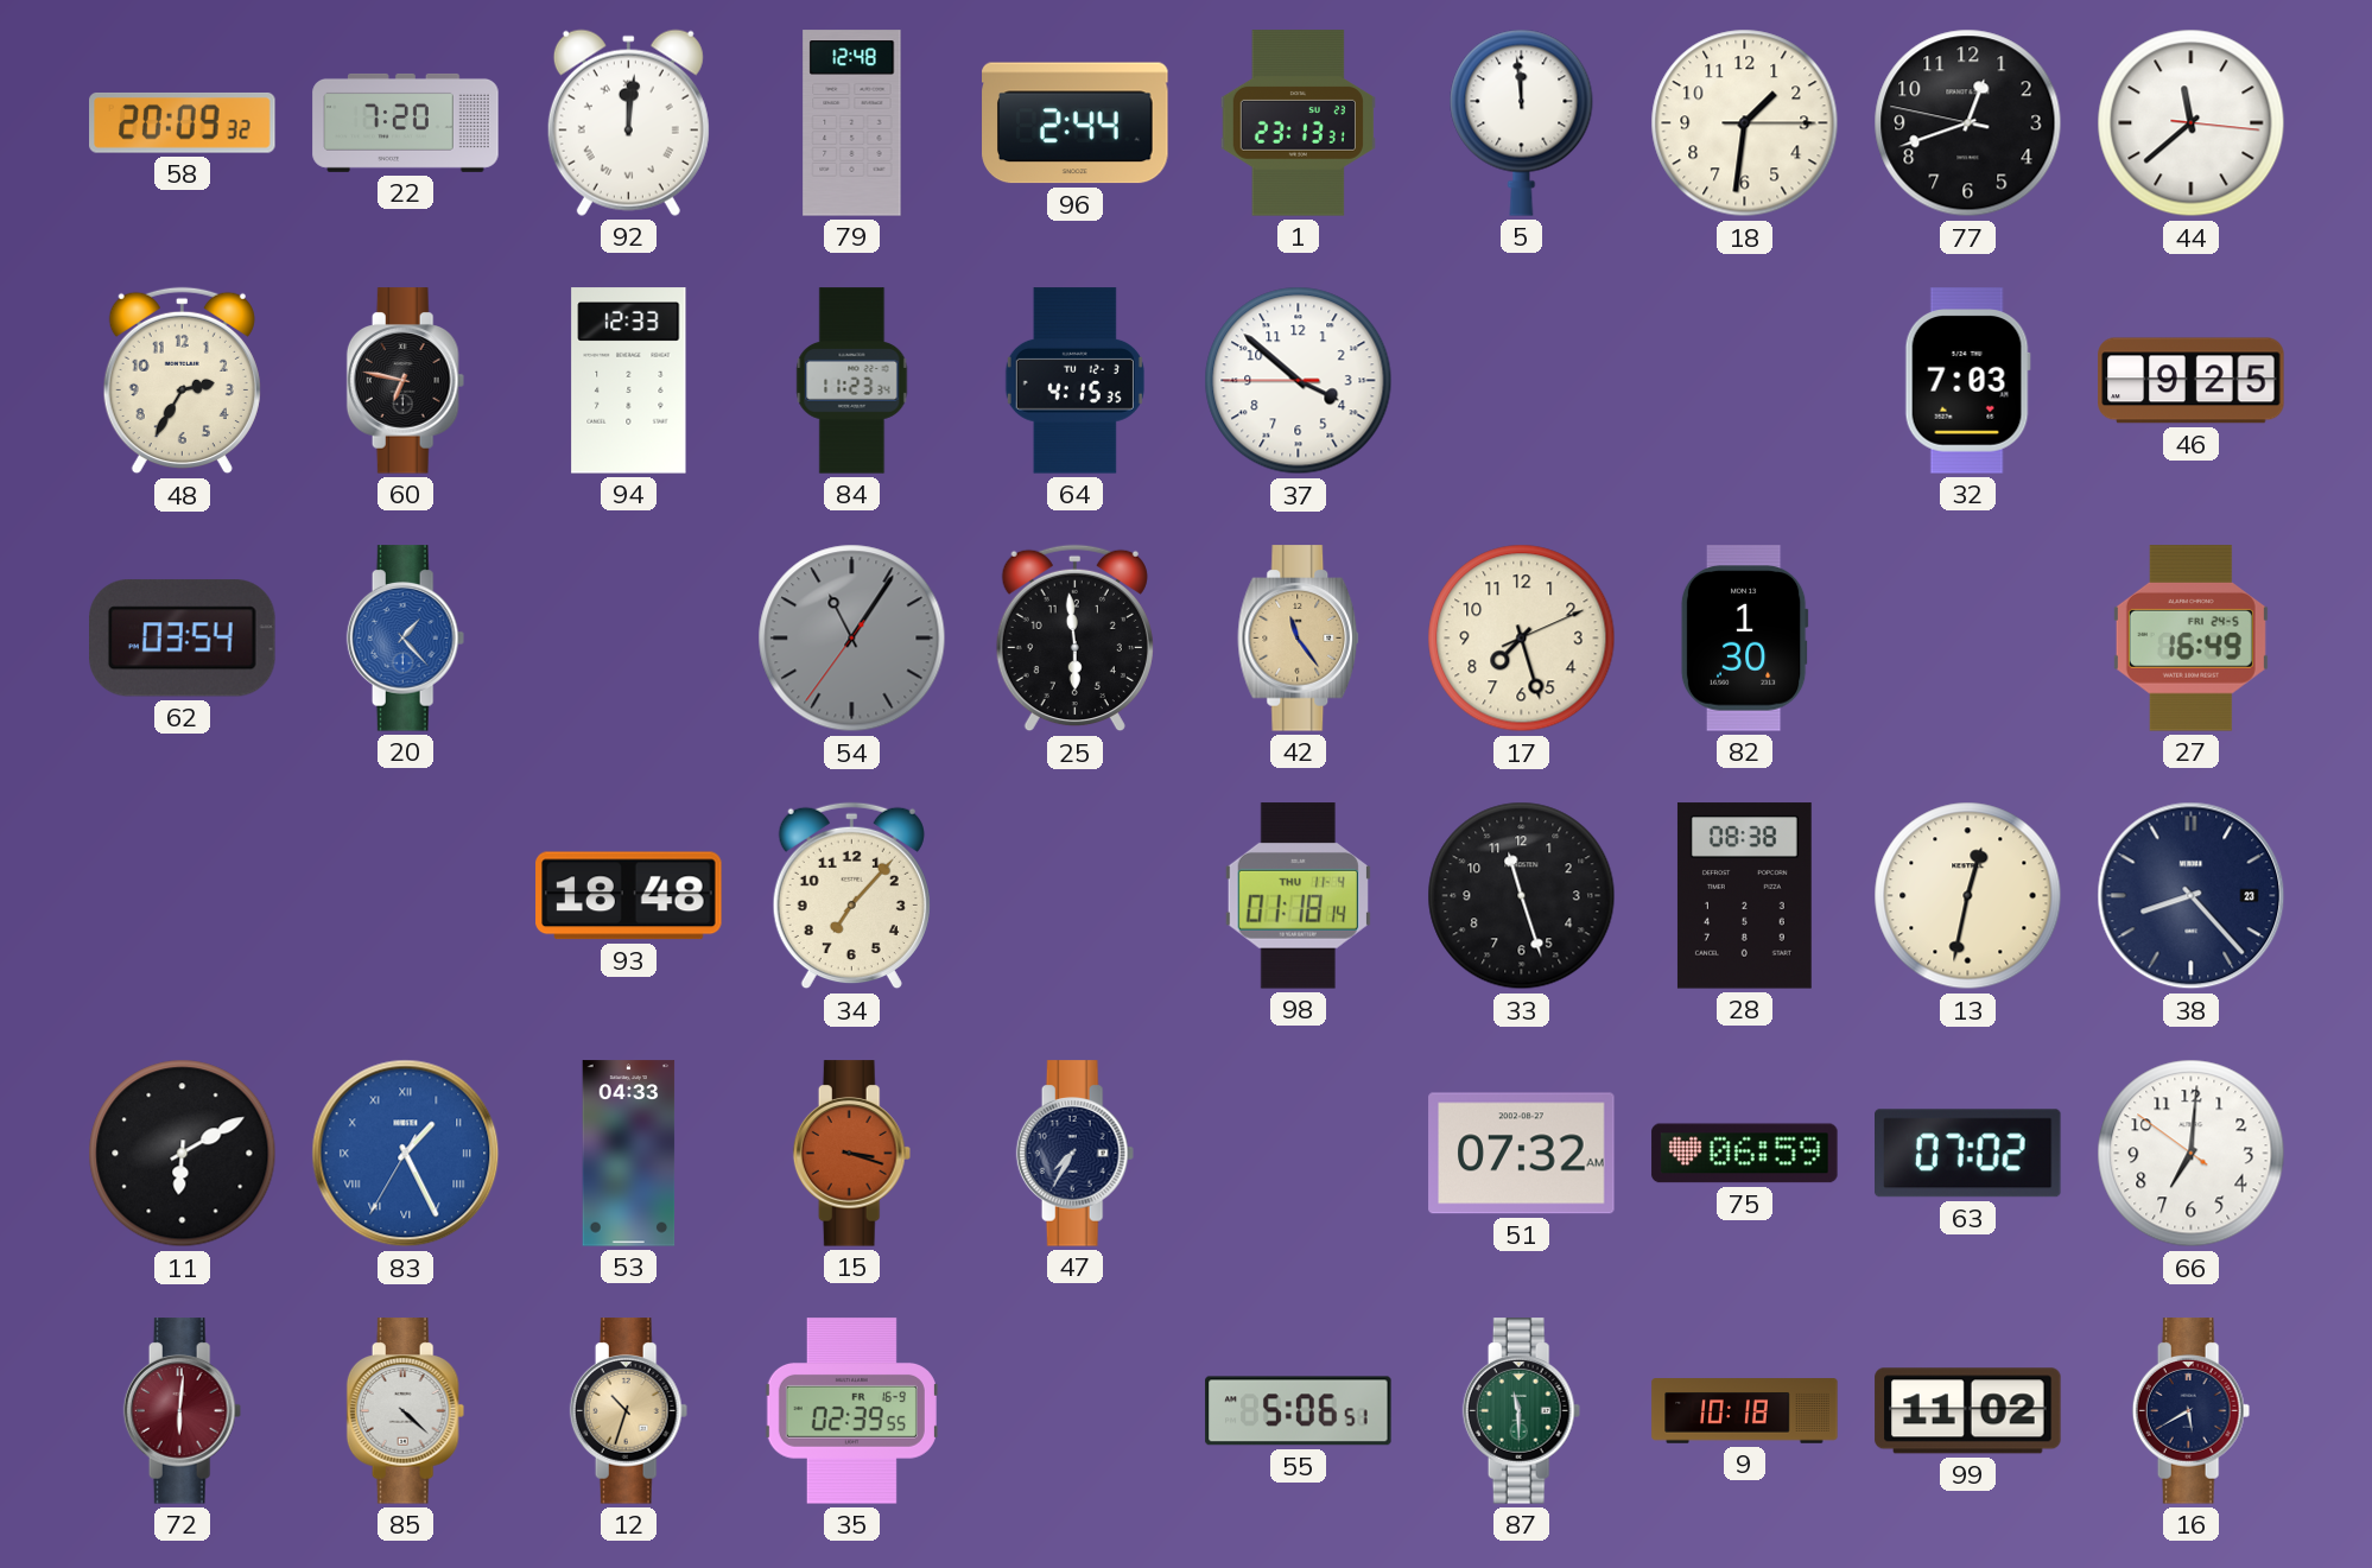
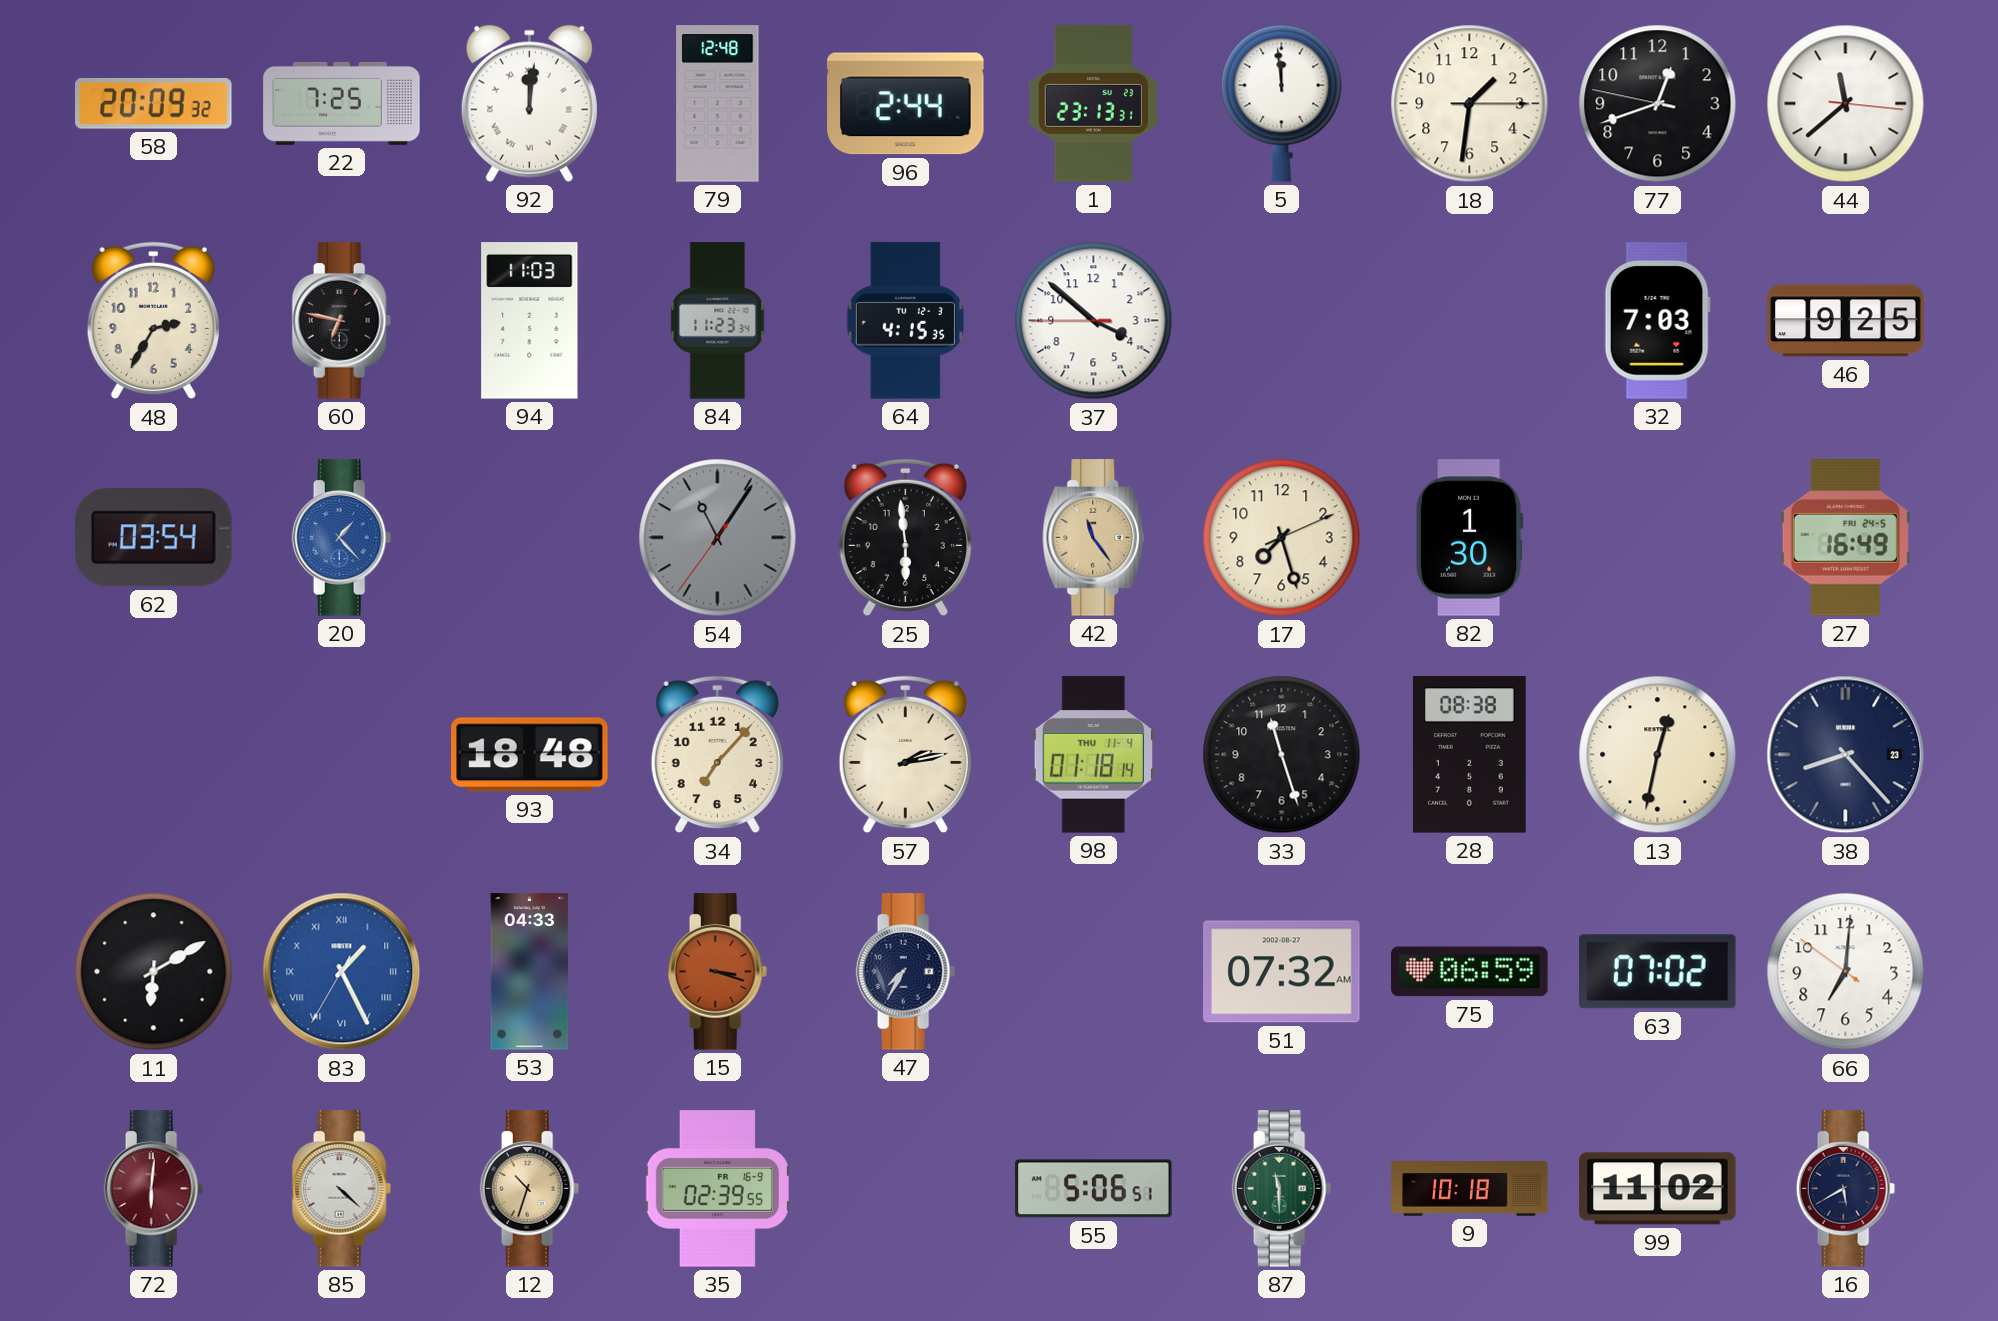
22: 7:20 -> 7:25
94: 12:33 -> 11:03
57: none -> 2:13
